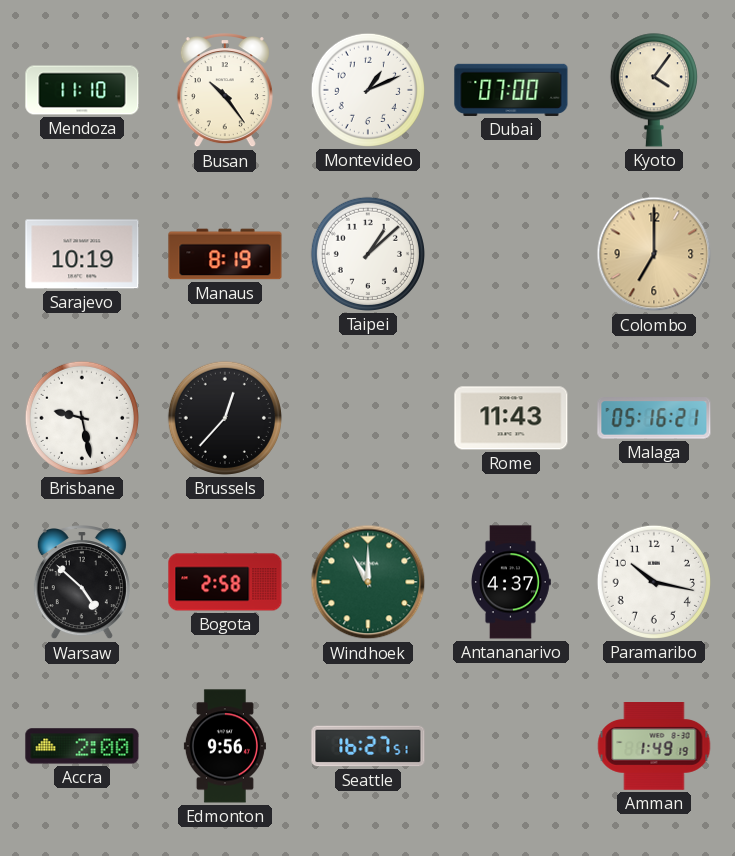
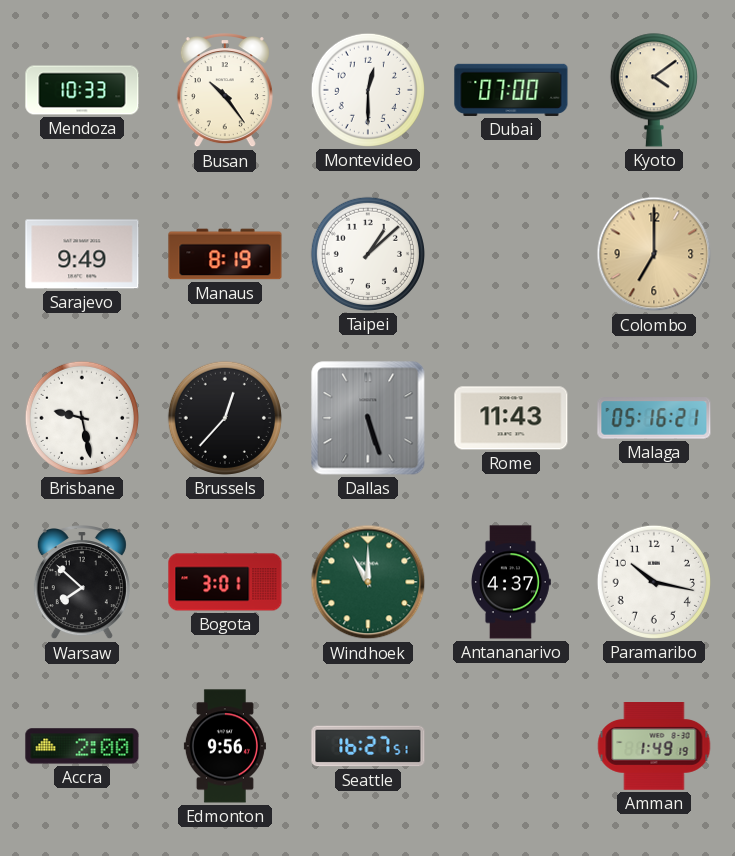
Mendoza: 11:10 -> 10:33
Montevideo: 1:11 -> 12:30
Kyoto: 4:06 -> 4:09
Sarajevo: 10:19 -> 9:49
Dallas: none -> 5:27
Warsaw: 4:52 -> 7:52
Bogota: 2:58 -> 3:01
